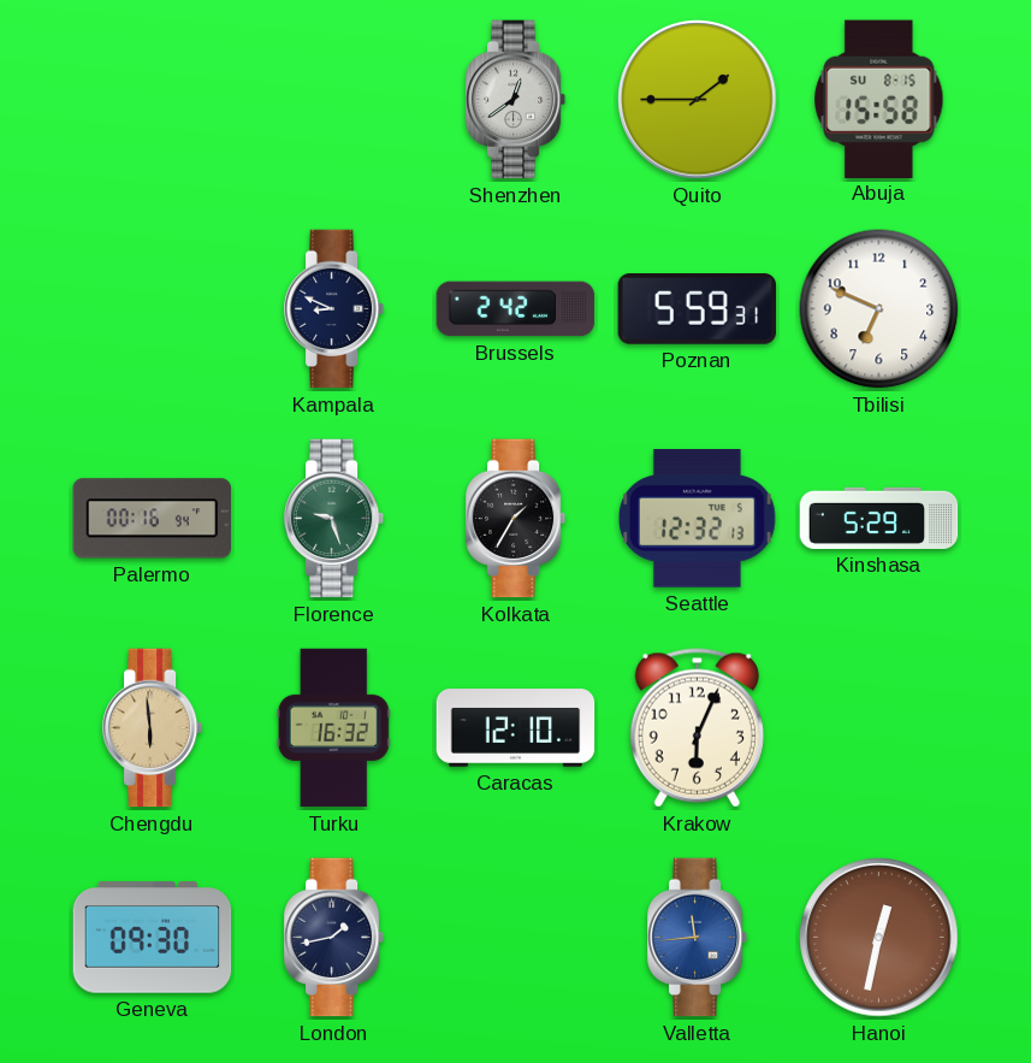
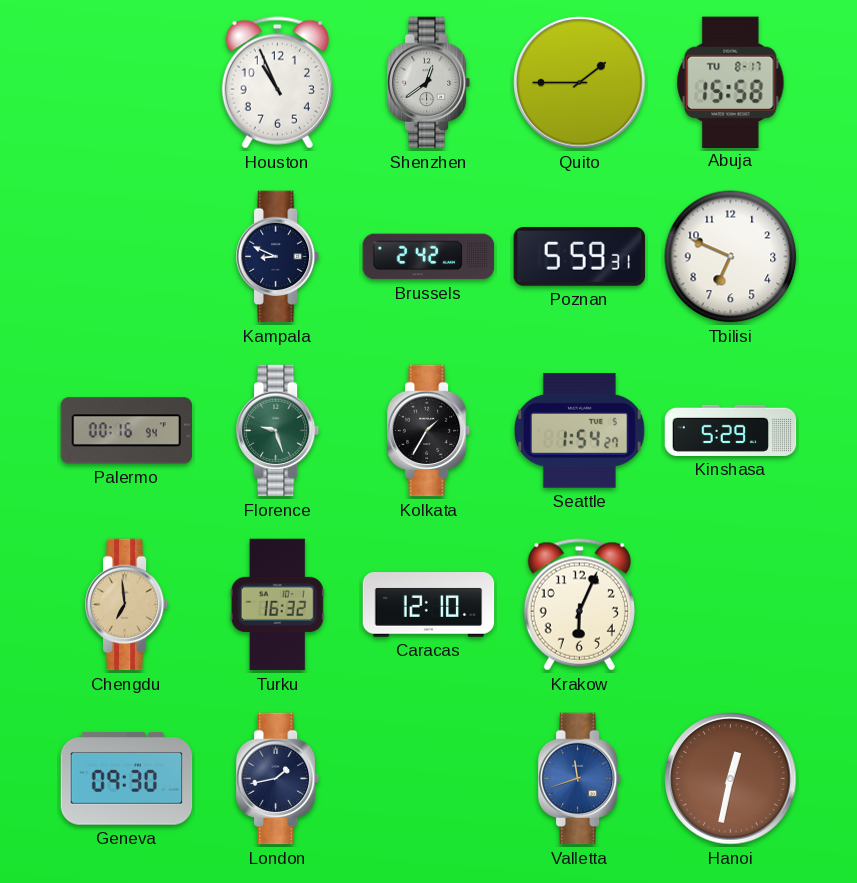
Houston: none -> 10:56
Abuja date: SU 8-15 -> TU 8-17
Seattle: 12:32 -> 1:54
Chengdu: 5:59 -> 6:59
Valletta: 11:44 -> 11:42
